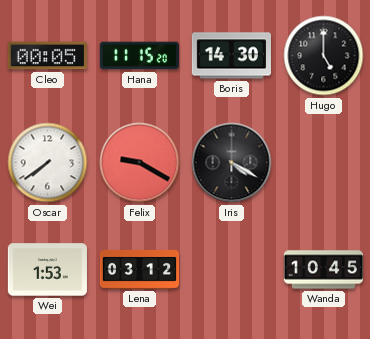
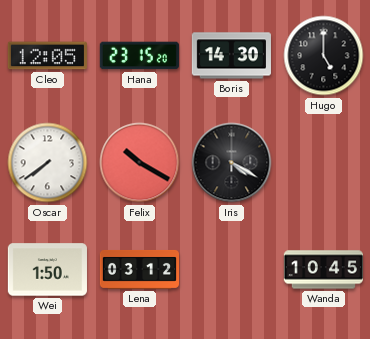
Cleo: 00:05 -> 12:05
Hana: 11:15 -> 23:15
Felix: 9:20 -> 10:20
Wei: 1:53 -> 1:50
